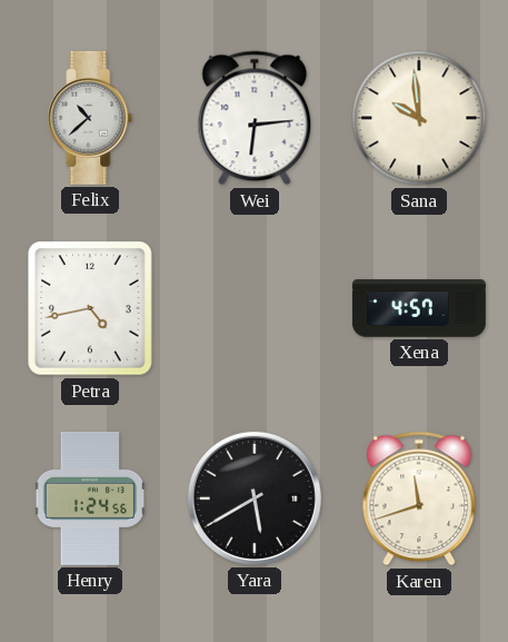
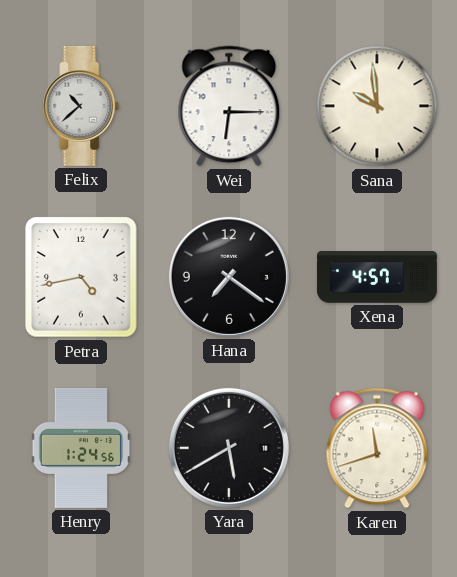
Wei: 6:14 -> 6:15
Hana: none -> 7:21
